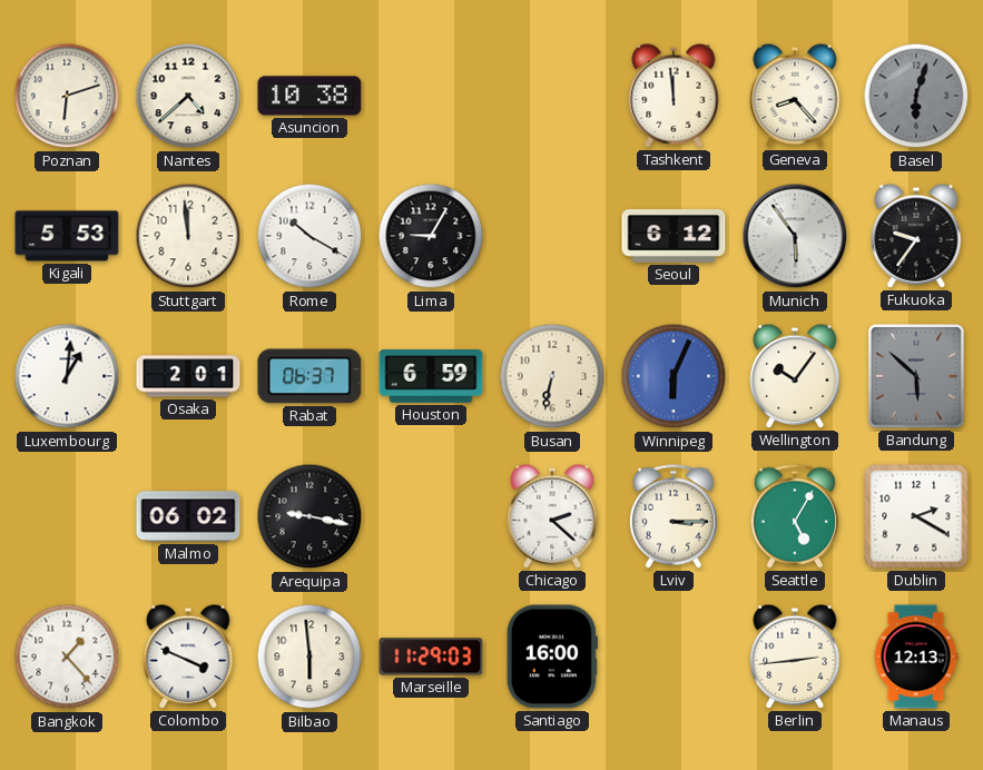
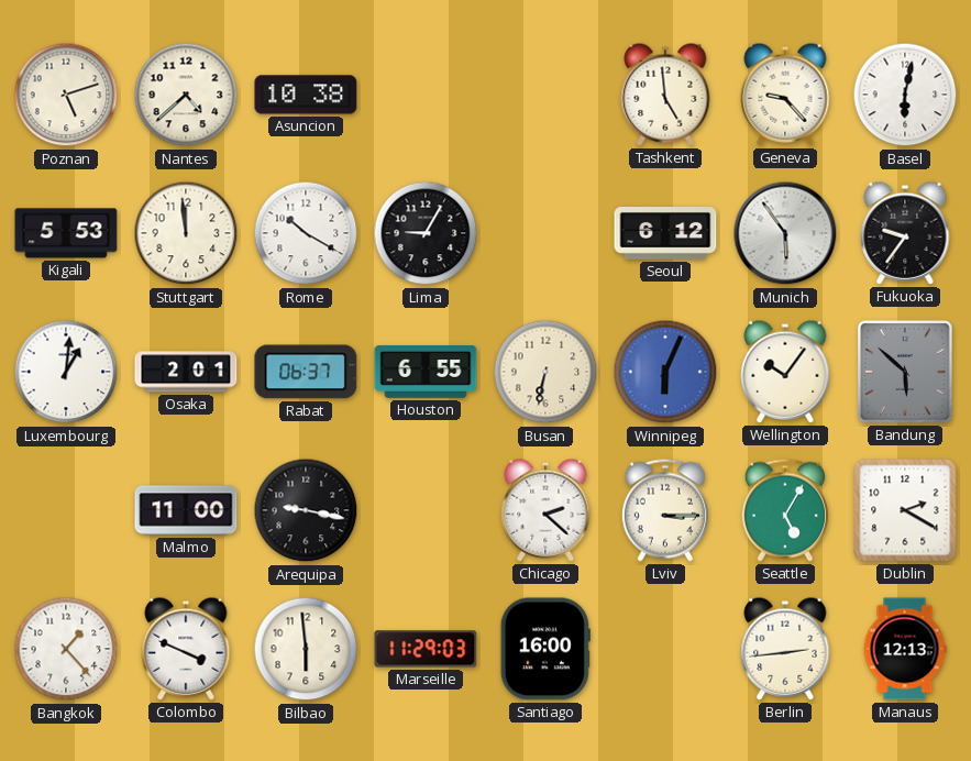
Poznan: 6:12 -> 5:12
Tashkent: 11:59 -> 4:59
Geneva: 8:23 -> 9:23
Basel: 6:03 -> 6:02
Basel dial: grey -> white
Houston: 6:59 -> 6:55
Malmo: 06:02 -> 11:00
